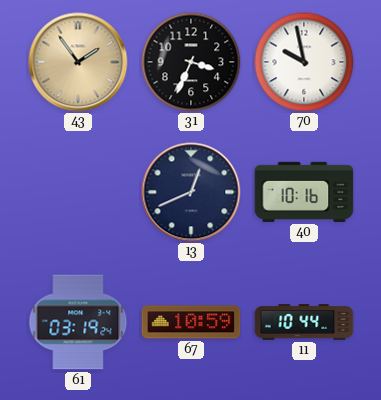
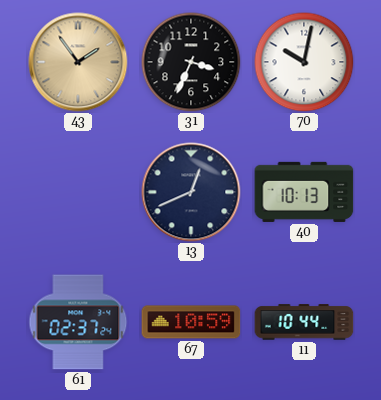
70: 9:58 -> 10:02
40: 10:16 -> 10:13
61: 03:19 -> 02:37
